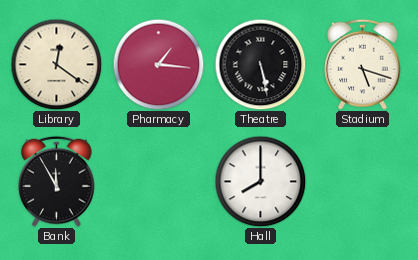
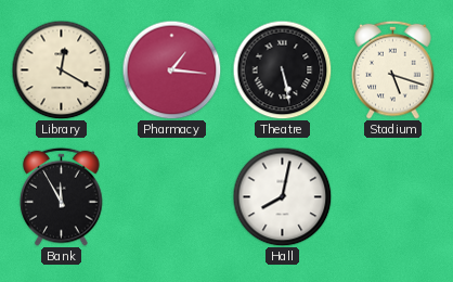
Library: 12:21 -> 12:20
Hall: 8:00 -> 8:02
